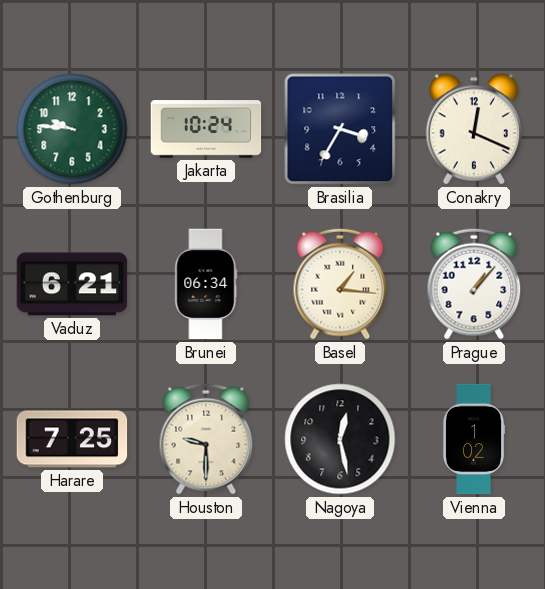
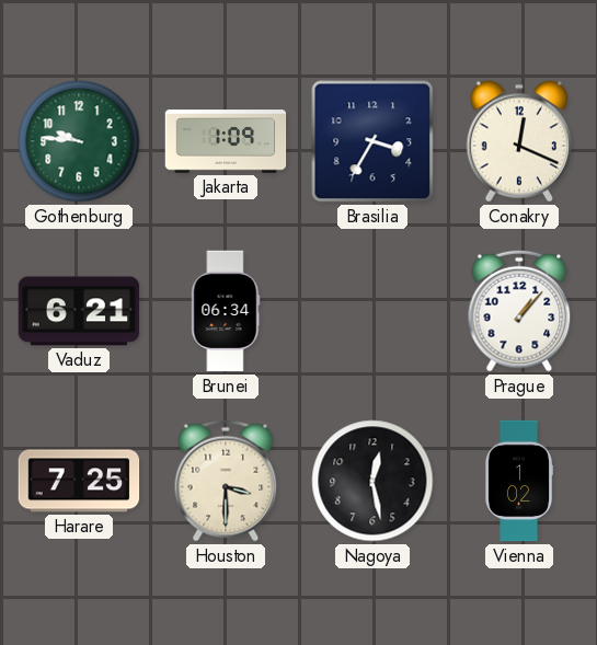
Jakarta: 10:24 -> 1:09
Basel: 1:16 -> none
Houston: 9:30 -> 3:30
